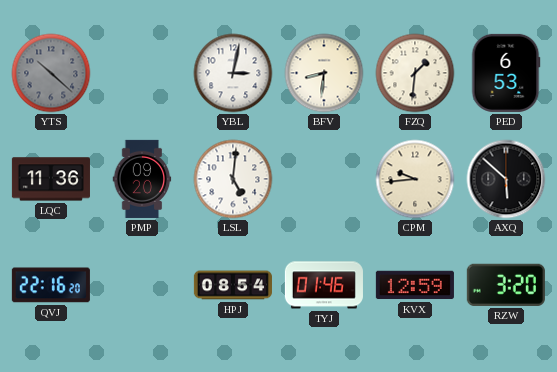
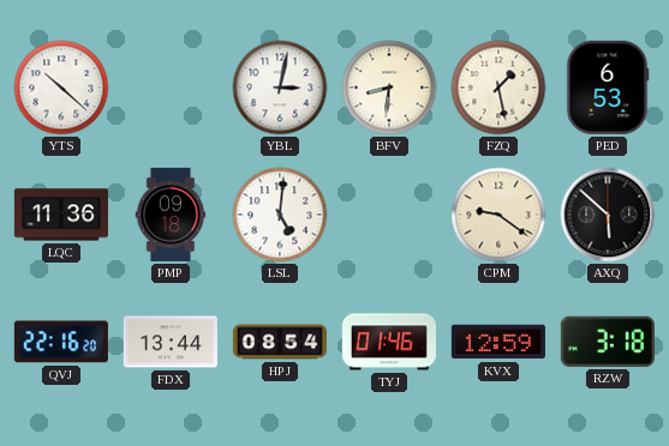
YTS dial: grey -> white
FZQ: 1:31 -> 1:28
PMP: 09:20 -> 09:18
CPM: 9:44 -> 9:21
FDX: none -> 13:44
RZW: 3:20 -> 3:18
